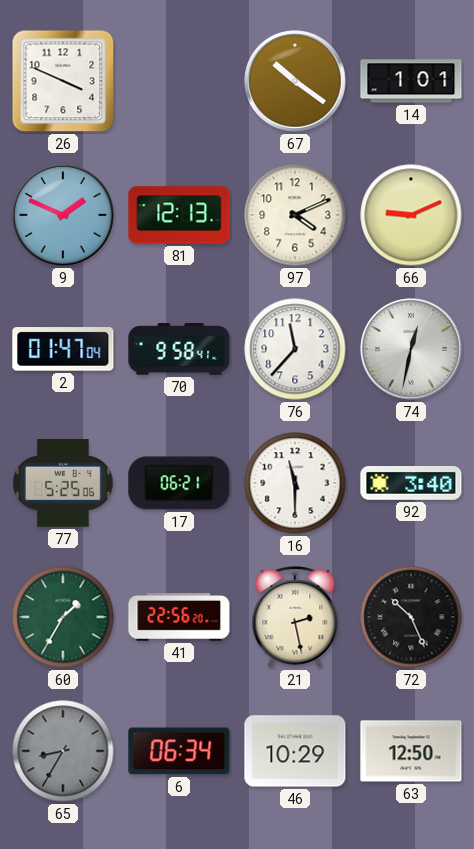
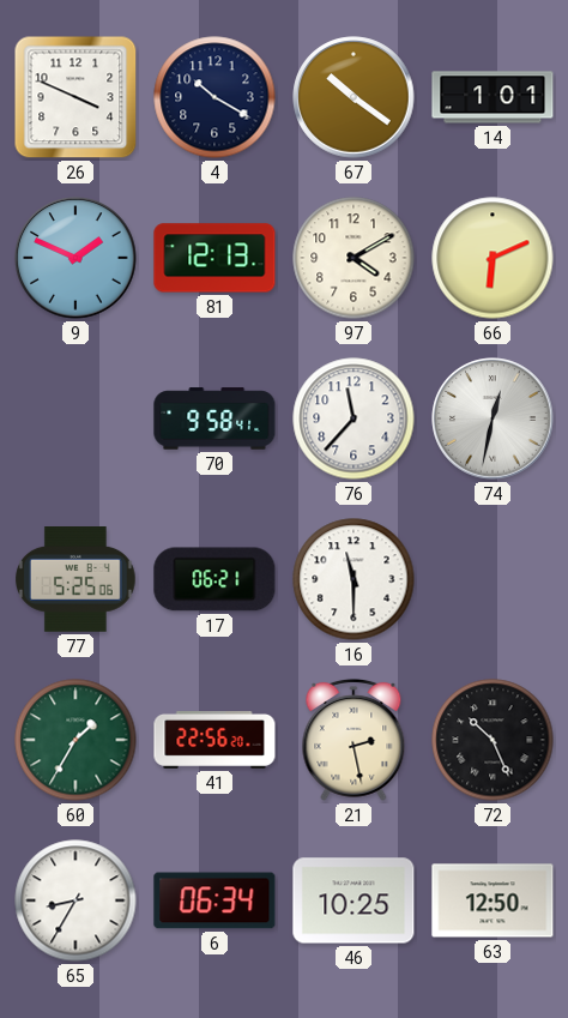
4: none -> 10:20
97: 4:11 -> 4:10
66: 9:11 -> 6:11
2: 01:47 -> none
92: 3:40 -> none
65 dial: grey -> white
46: 10:29 -> 10:25
